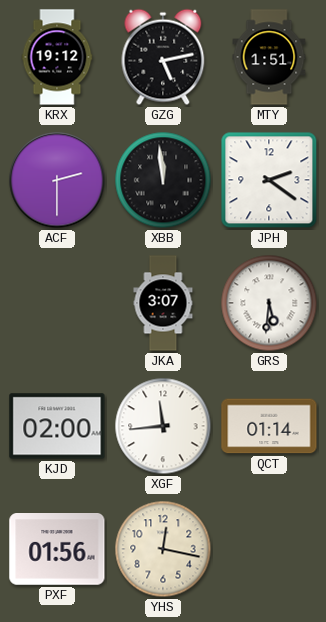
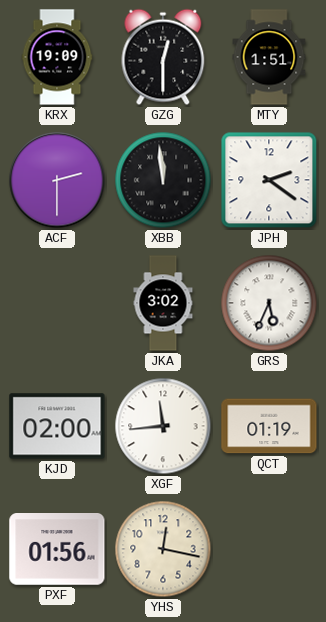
KRX: 19:12 -> 19:09
GZG: 5:13 -> 12:30
JKA: 3:07 -> 3:02
GRS: 5:31 -> 5:34
QCT: 01:14 -> 01:19
